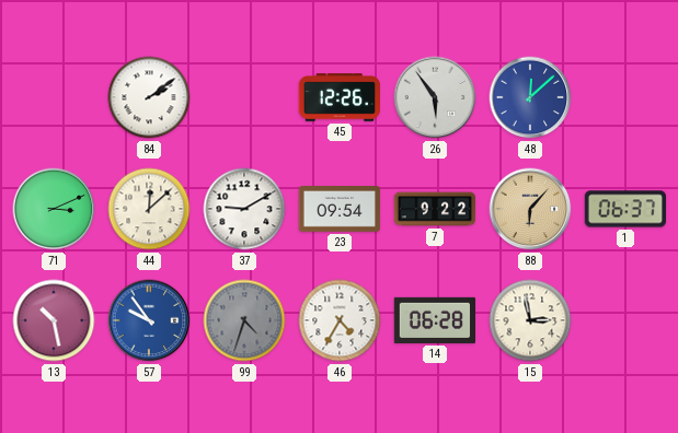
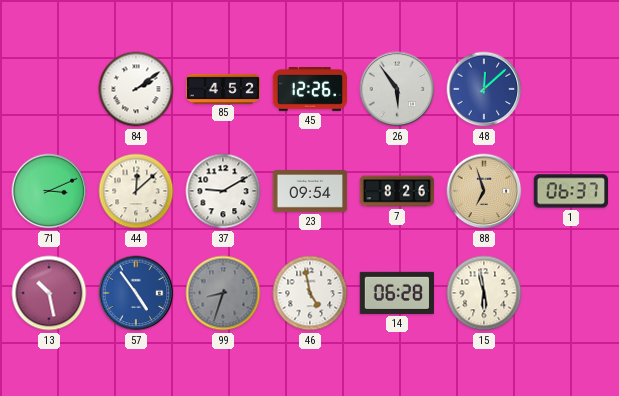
85: none -> 4:52
7: 9:22 -> 8:26
88: 6:07 -> 6:57
57: 9:54 -> 4:54
99: 4:33 -> 8:33
46: 4:35 -> 4:58
15: 2:58 -> 5:58
